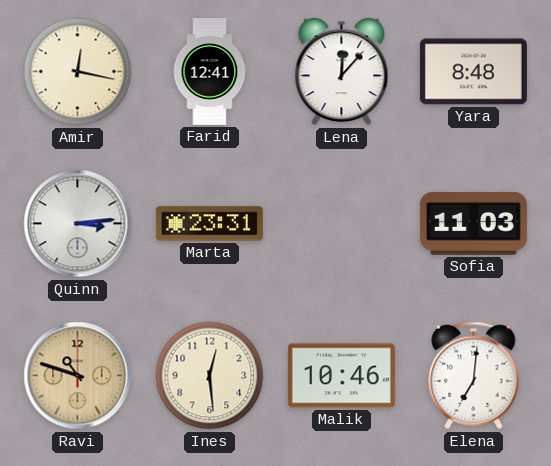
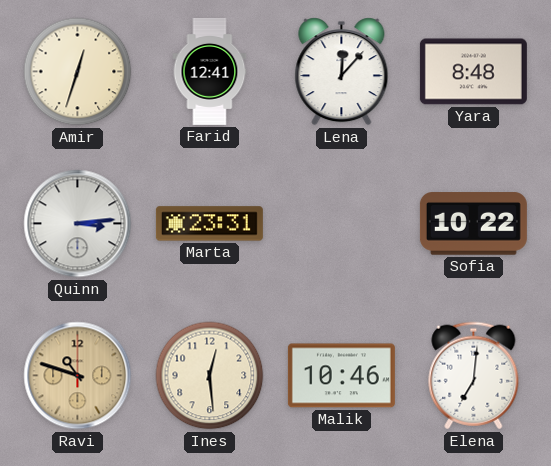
Amir: 12:17 -> 12:33
Sofia: 11:03 -> 10:22
